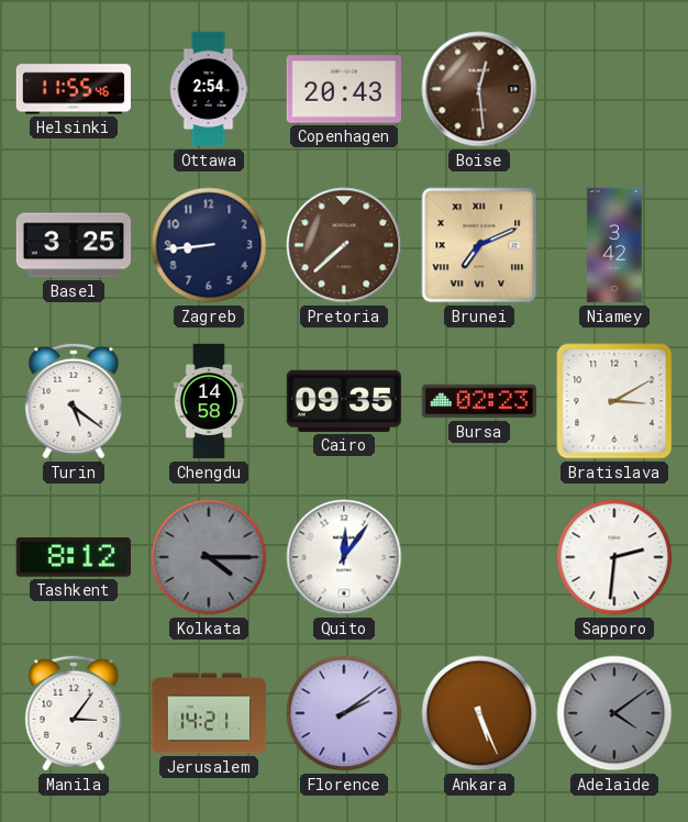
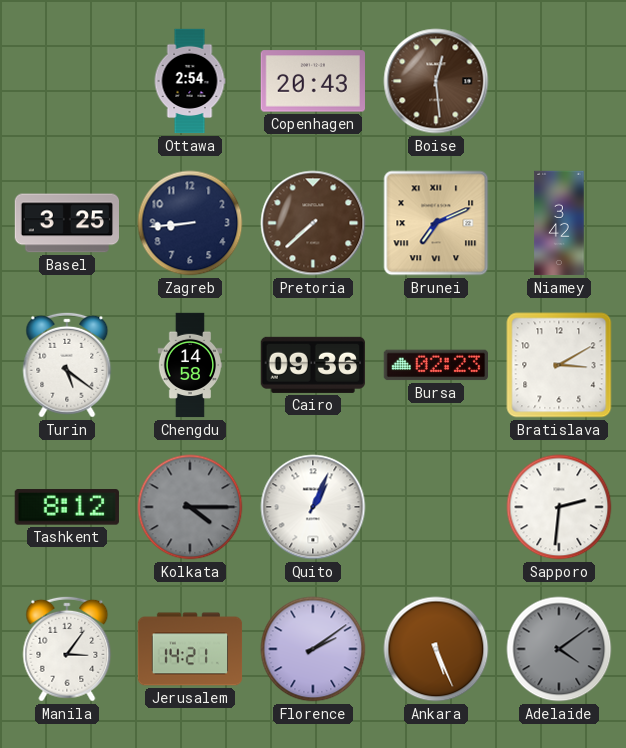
Helsinki: 11:55 -> none
Cairo: 09:35 -> 09:36
Quito: 12:06 -> 1:04
